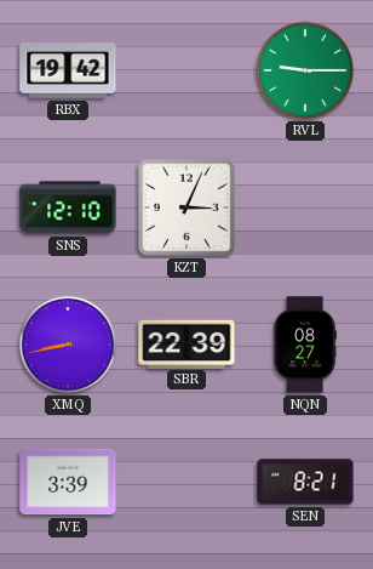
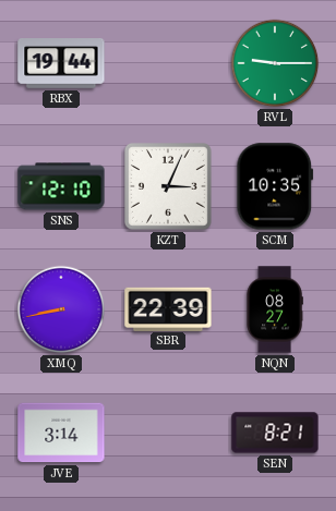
RBX: 19:42 -> 19:44
SCM: none -> 10:35
JVE: 3:39 -> 3:14
